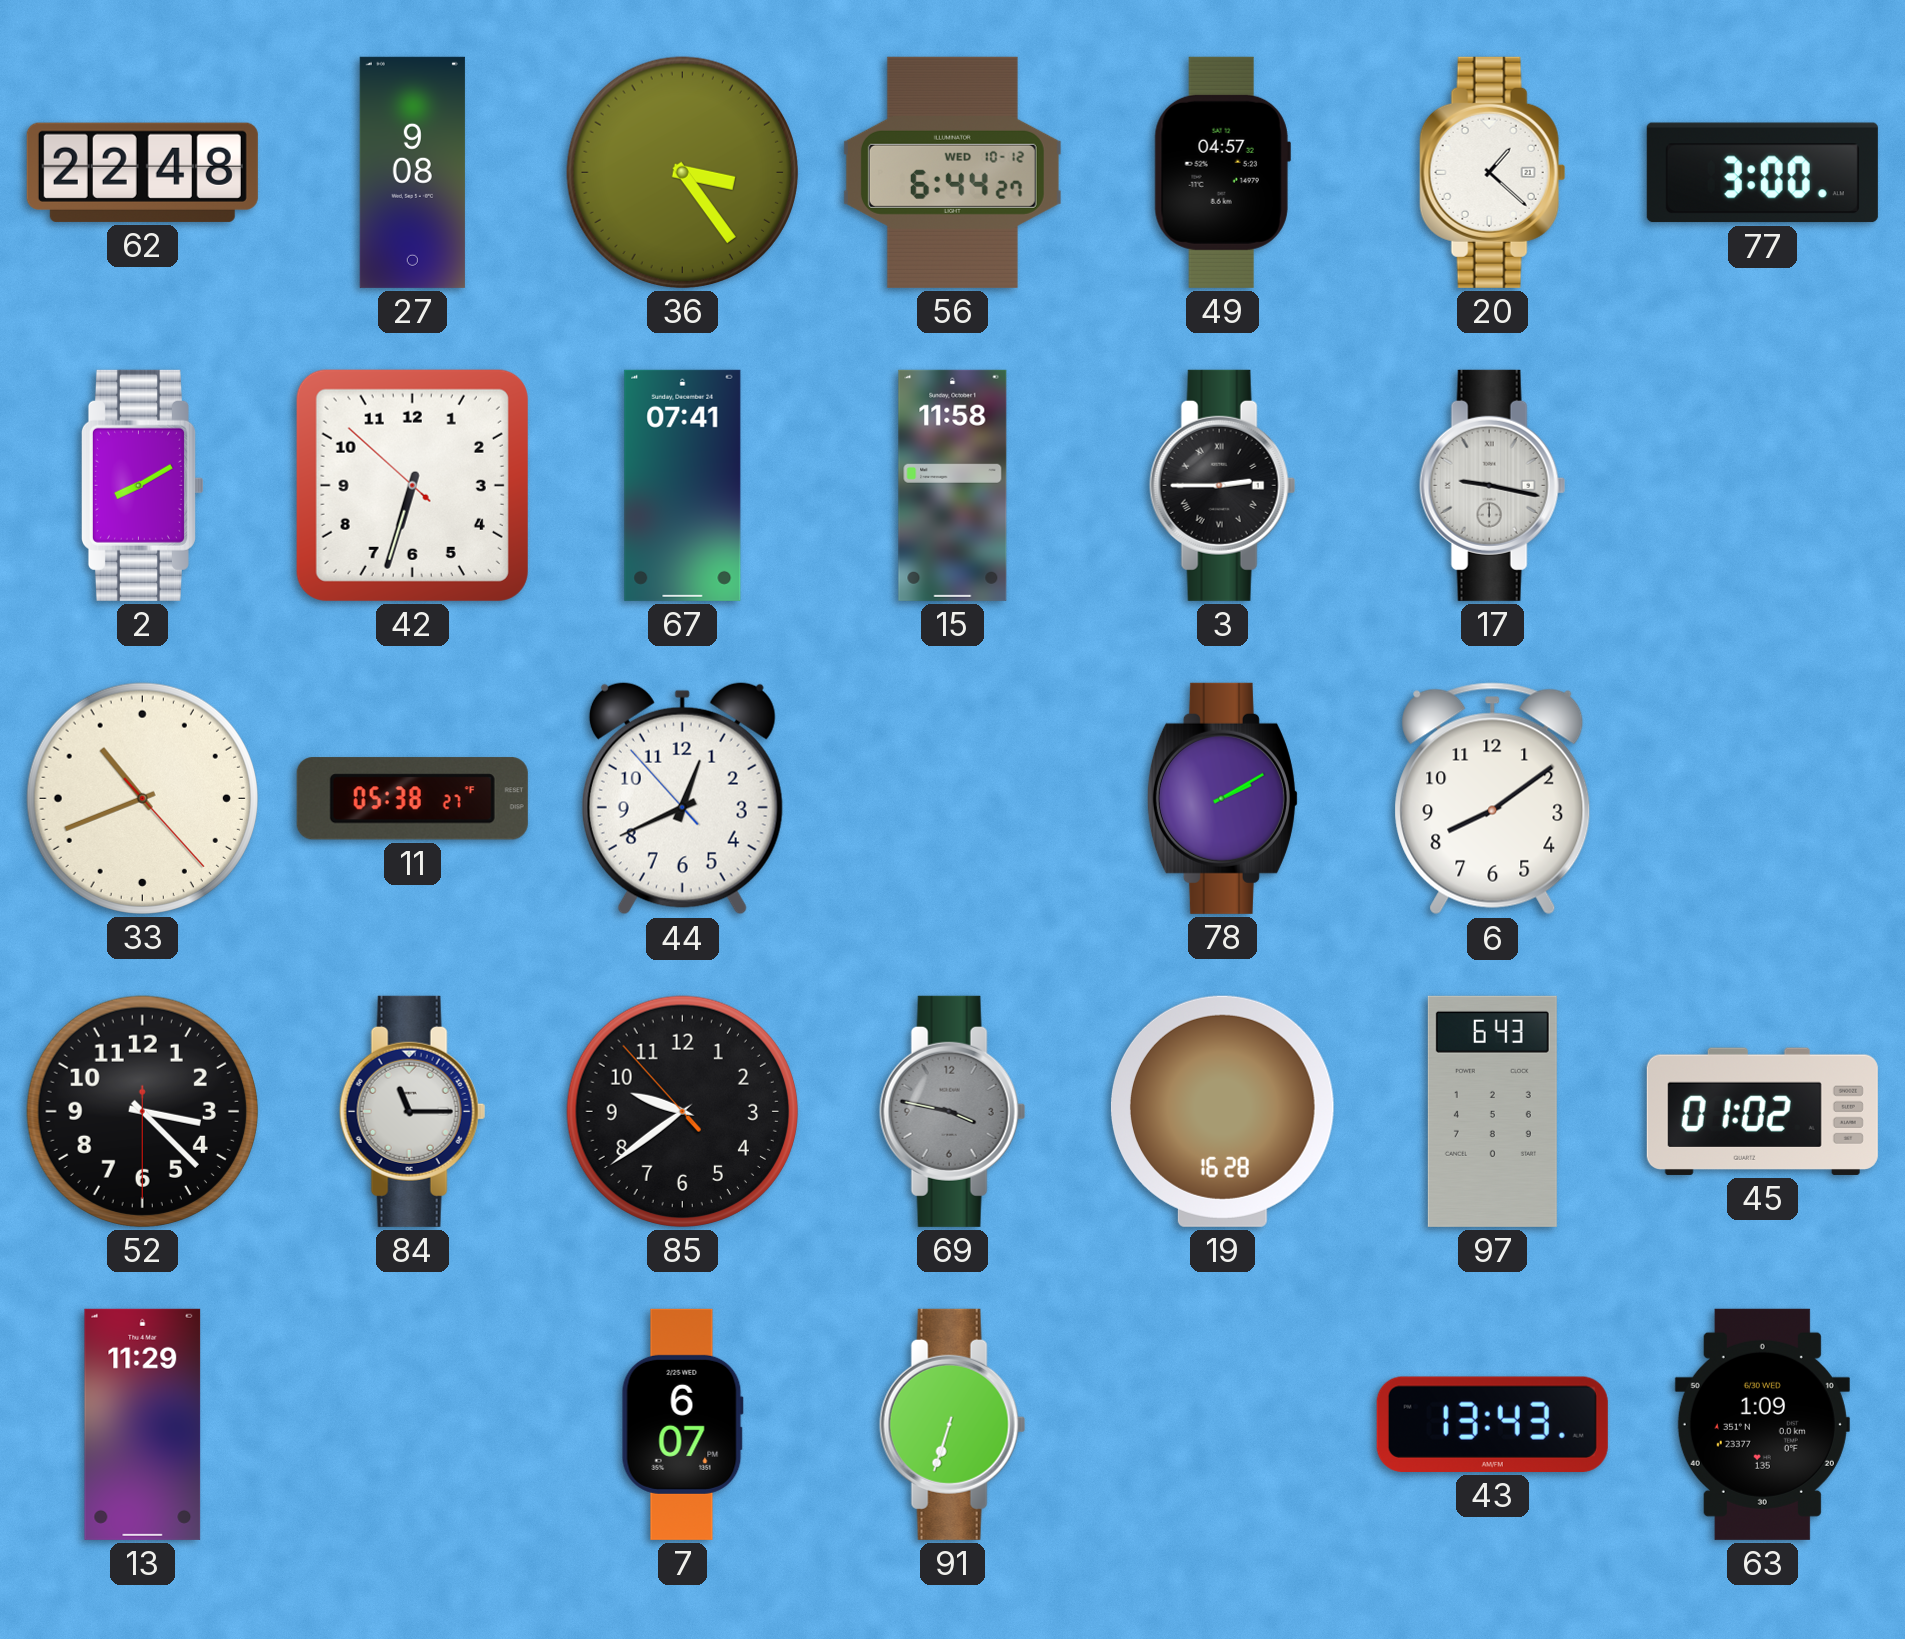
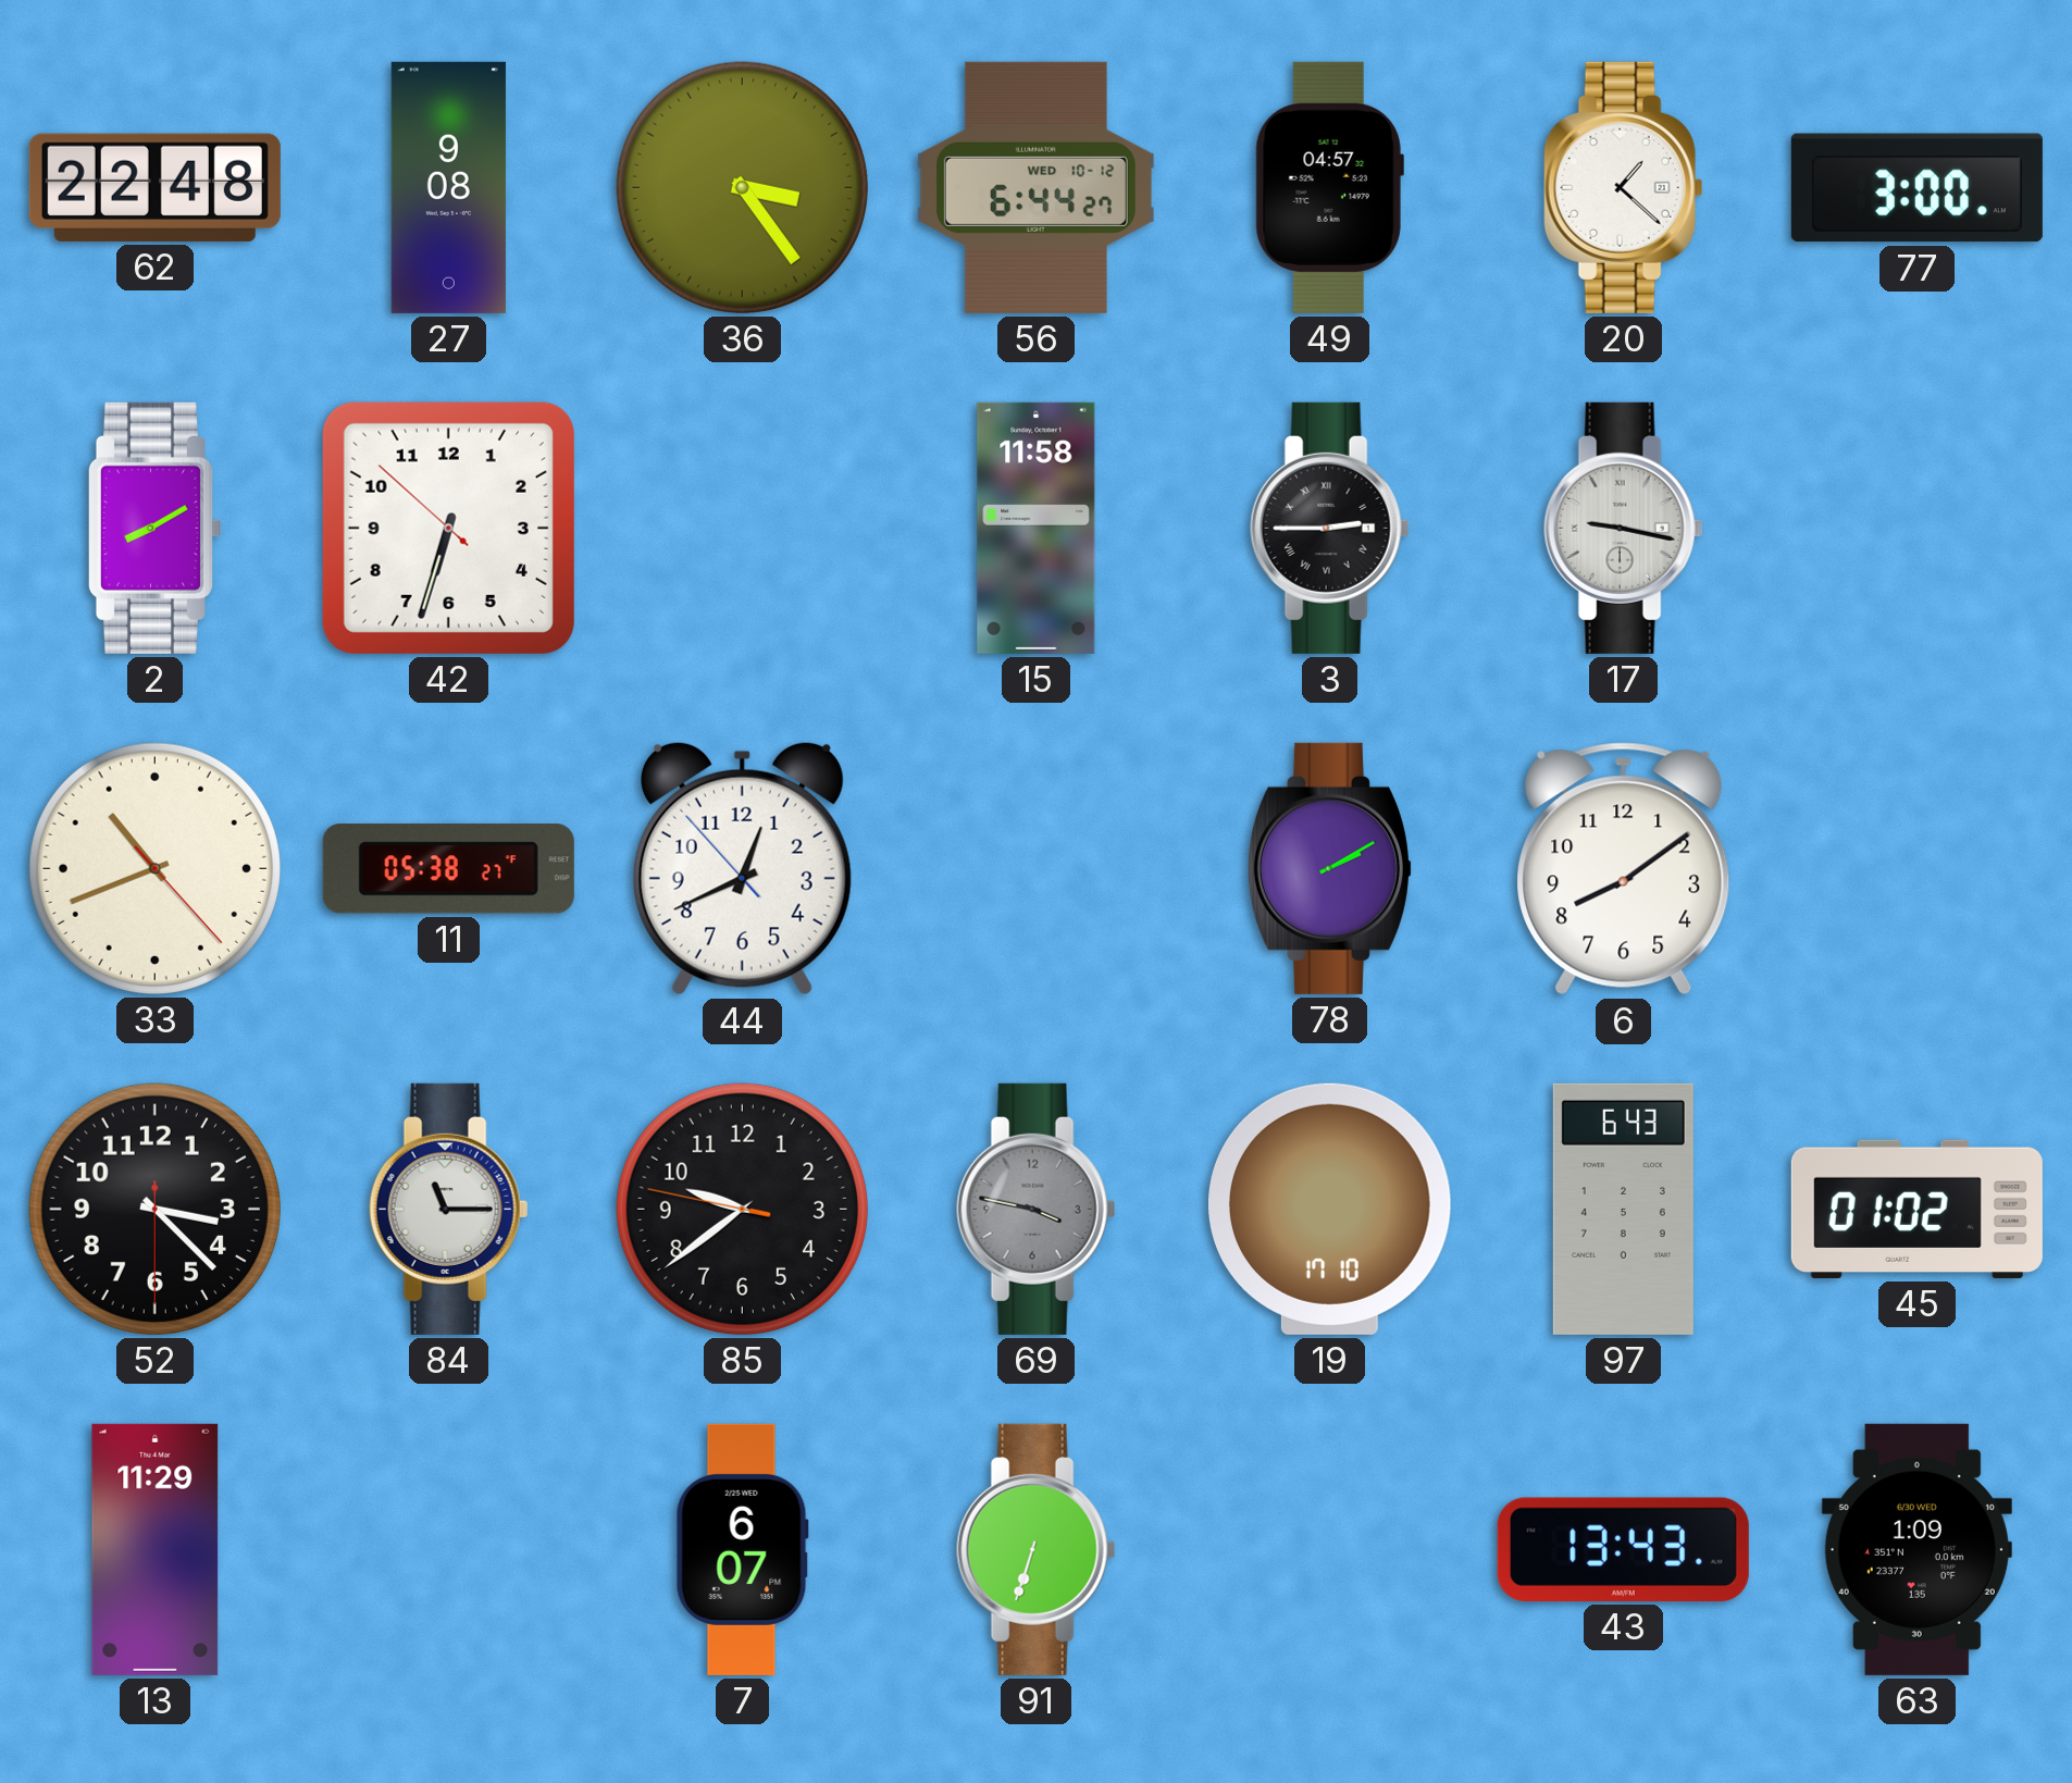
67: 07:41 -> none
85: 9:38:53 -> 9:38:47
19: 16:28 -> 17:10
